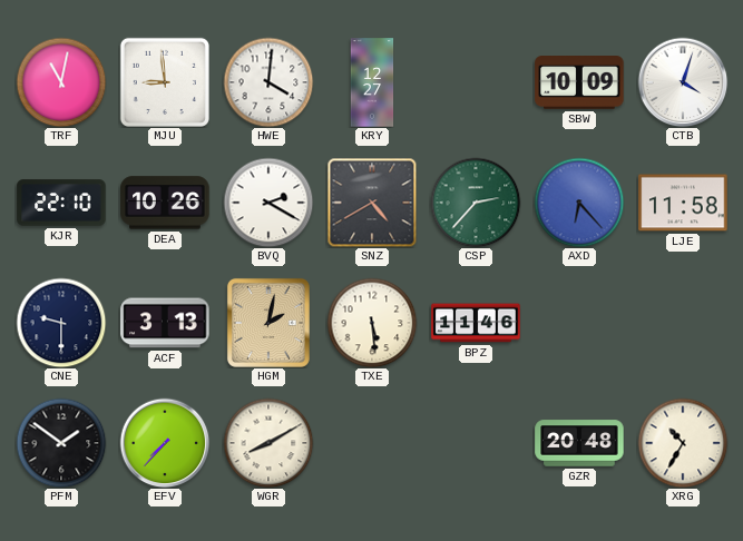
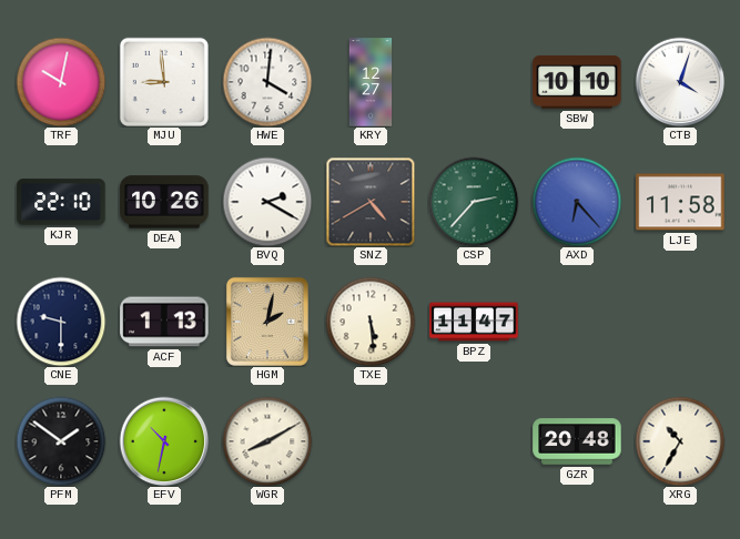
TRF: 11:02 -> 10:02
SBW: 10:09 -> 10:10
ACF: 3:13 -> 1:13
BPZ: 11:46 -> 11:47
EFV: 7:37 -> 10:32
